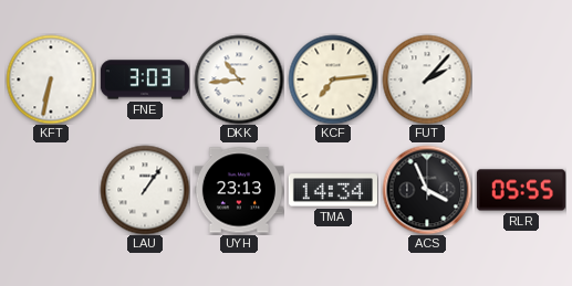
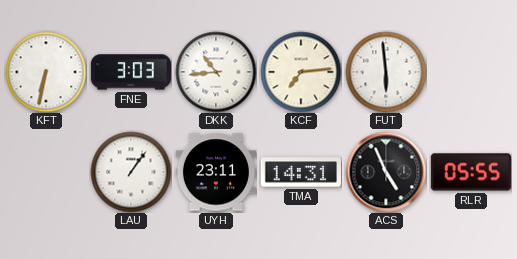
FUT: 2:07 -> 5:59
UYH: 23:13 -> 23:11
TMA: 14:34 -> 14:31
ACS: 3:56 -> 4:56
